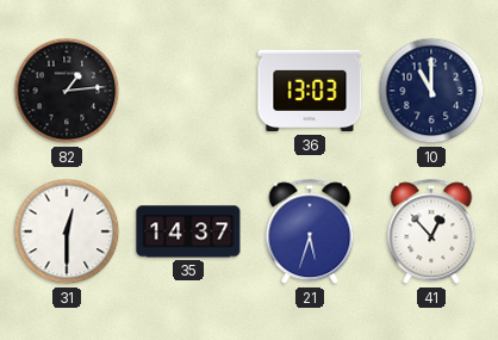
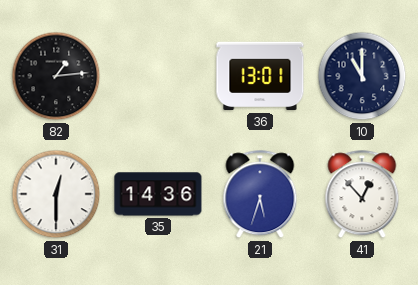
36: 13:03 -> 13:01
35: 14:37 -> 14:36
